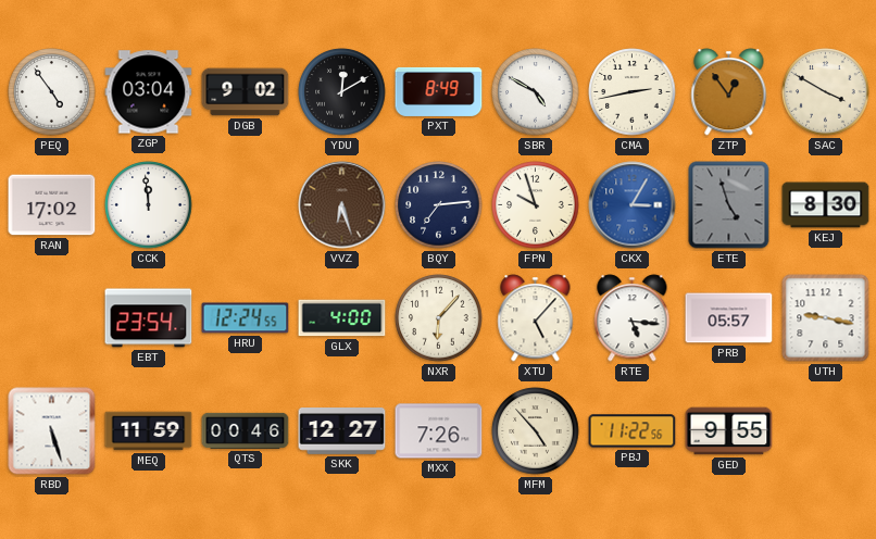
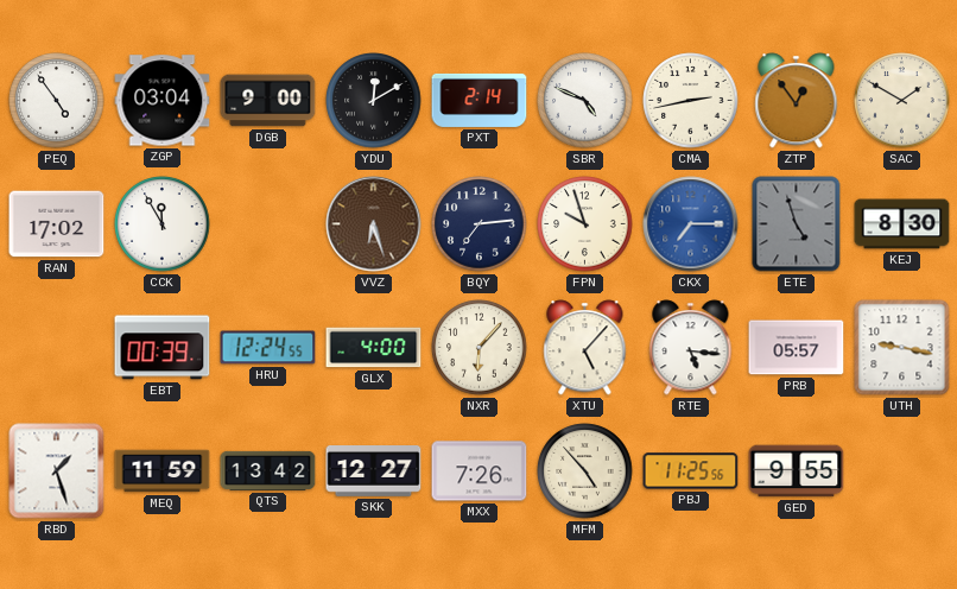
DGB: 9:02 -> 9:00
PXT: 8:49 -> 2:14
SBR: 4:50 -> 4:49
SAC: 3:50 -> 1:50
CCK: 11:59 -> 11:55
CKX: 3:05 -> 7:15
EBT: 23:54 -> 00:39
RBD: 5:27 -> 1:27
QTS: 00:46 -> 13:42
PBJ: 11:22 -> 11:25
